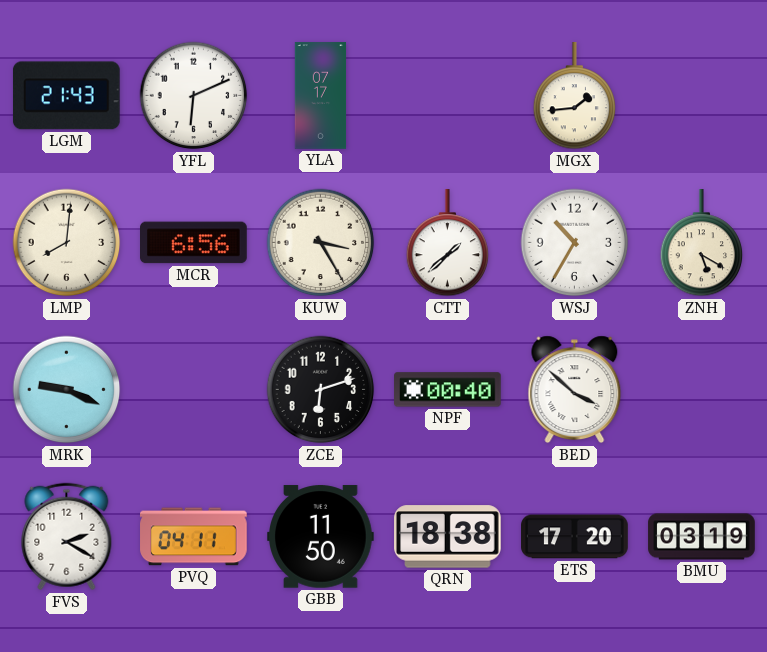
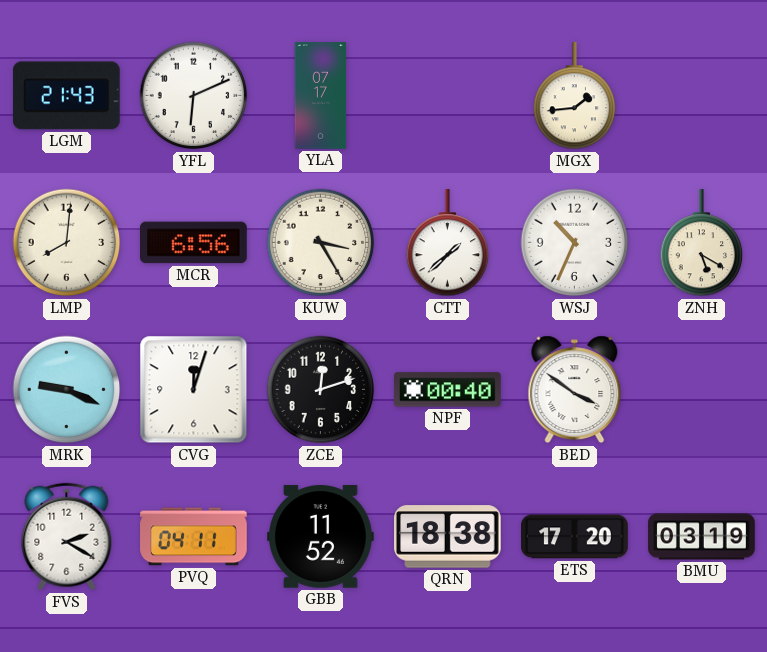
WSJ: 10:35 -> 10:34
CVG: none -> 12:03
ZCE: 6:12 -> 12:12
BED: 3:52 -> 3:51
GBB: 11:50 -> 11:52
